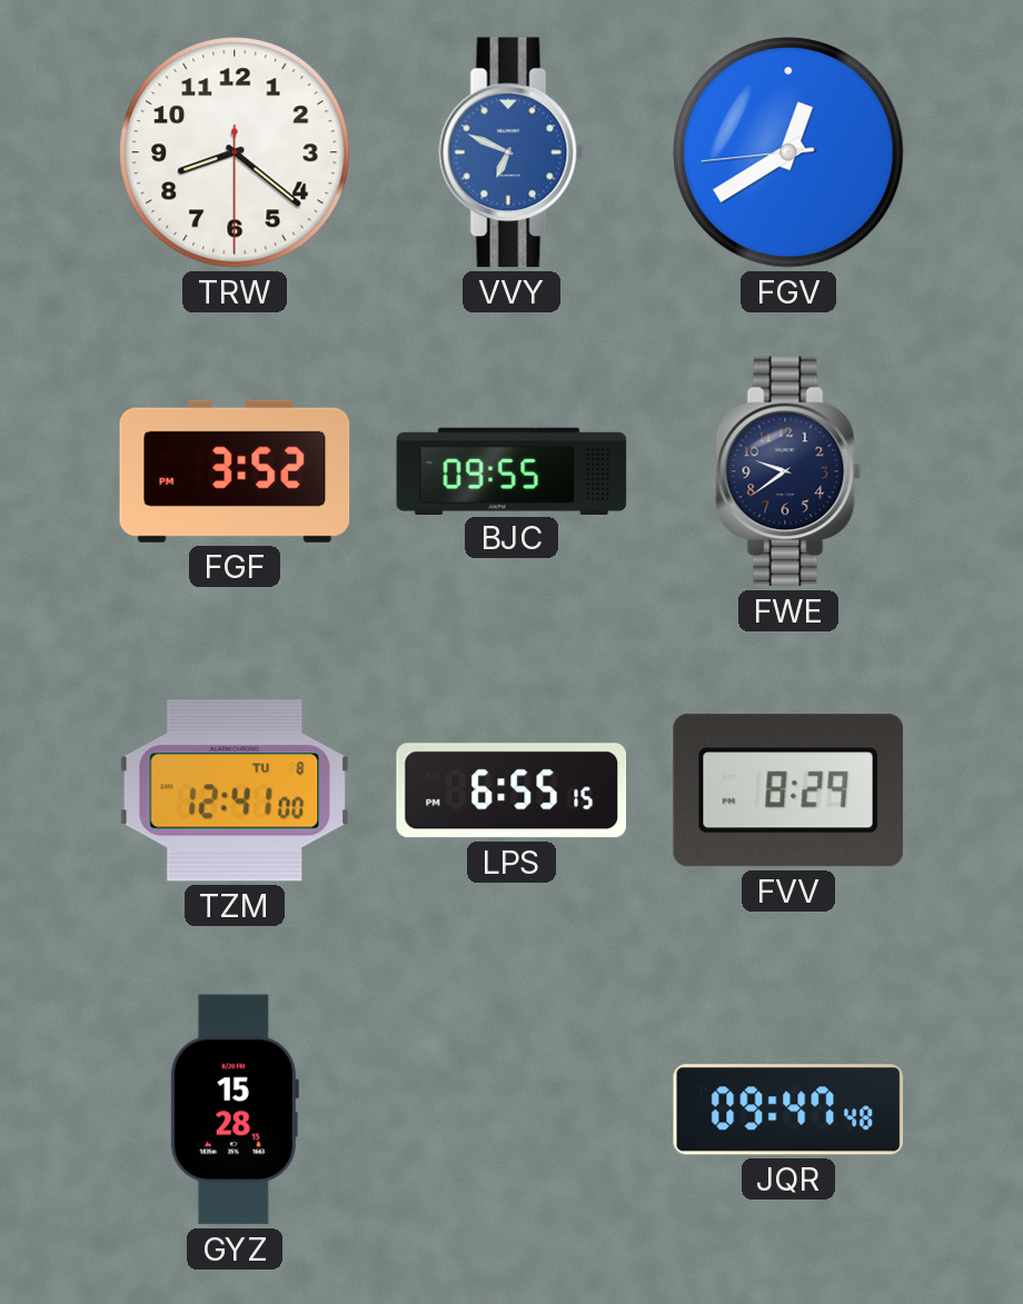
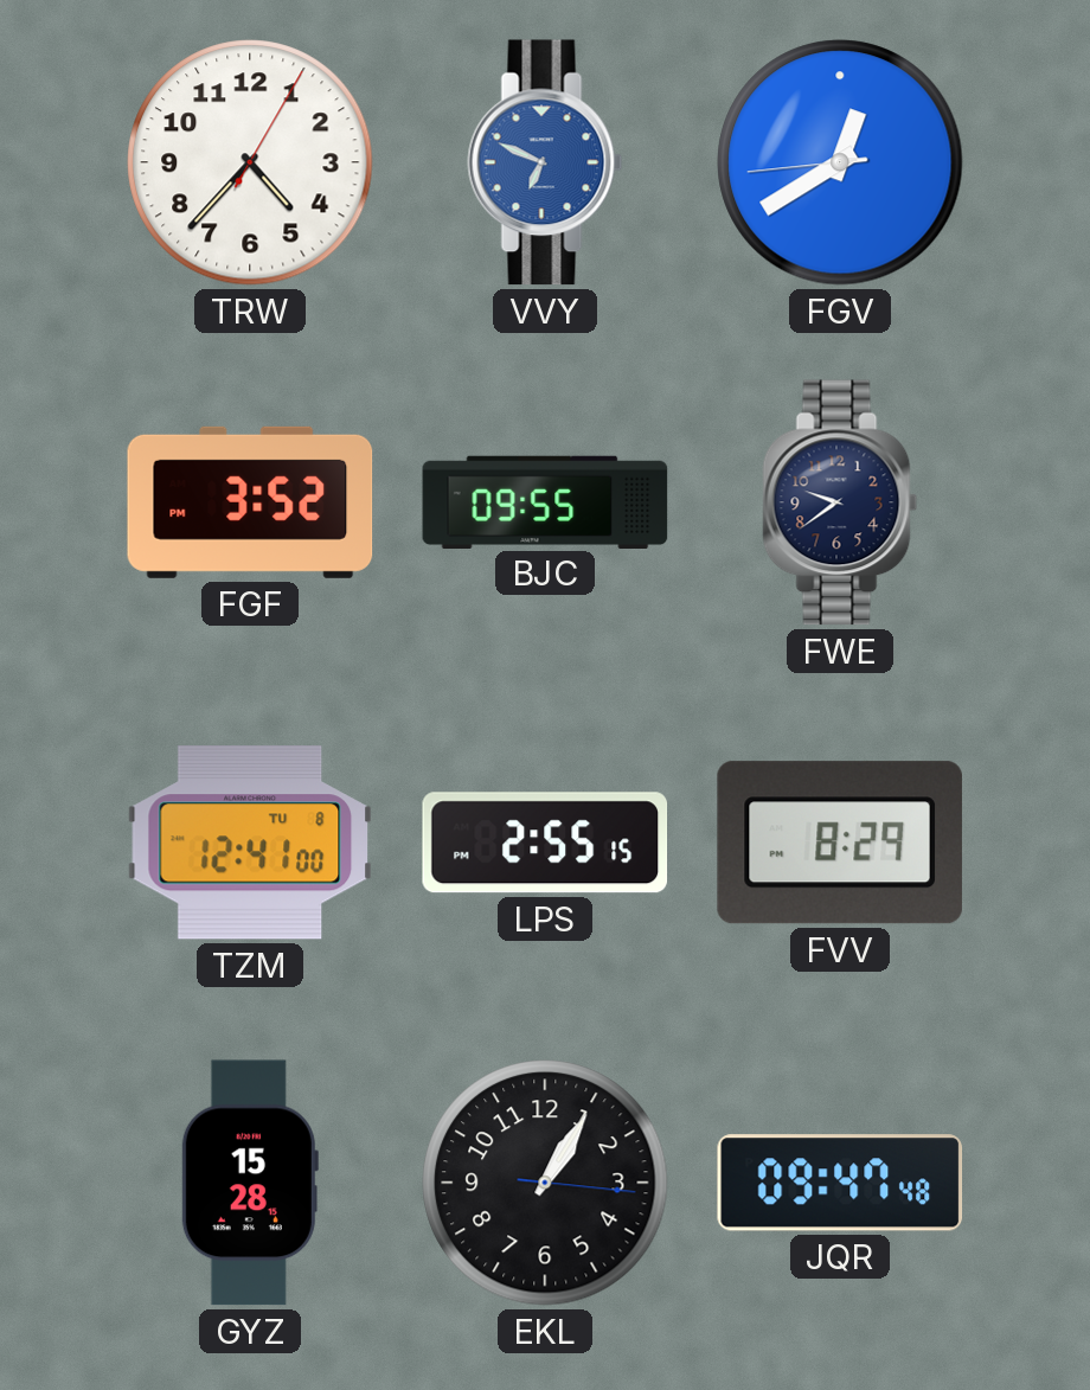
TRW: 8:21 -> 4:37
LPS: 6:55 -> 2:55
EKL: none -> 1:05
